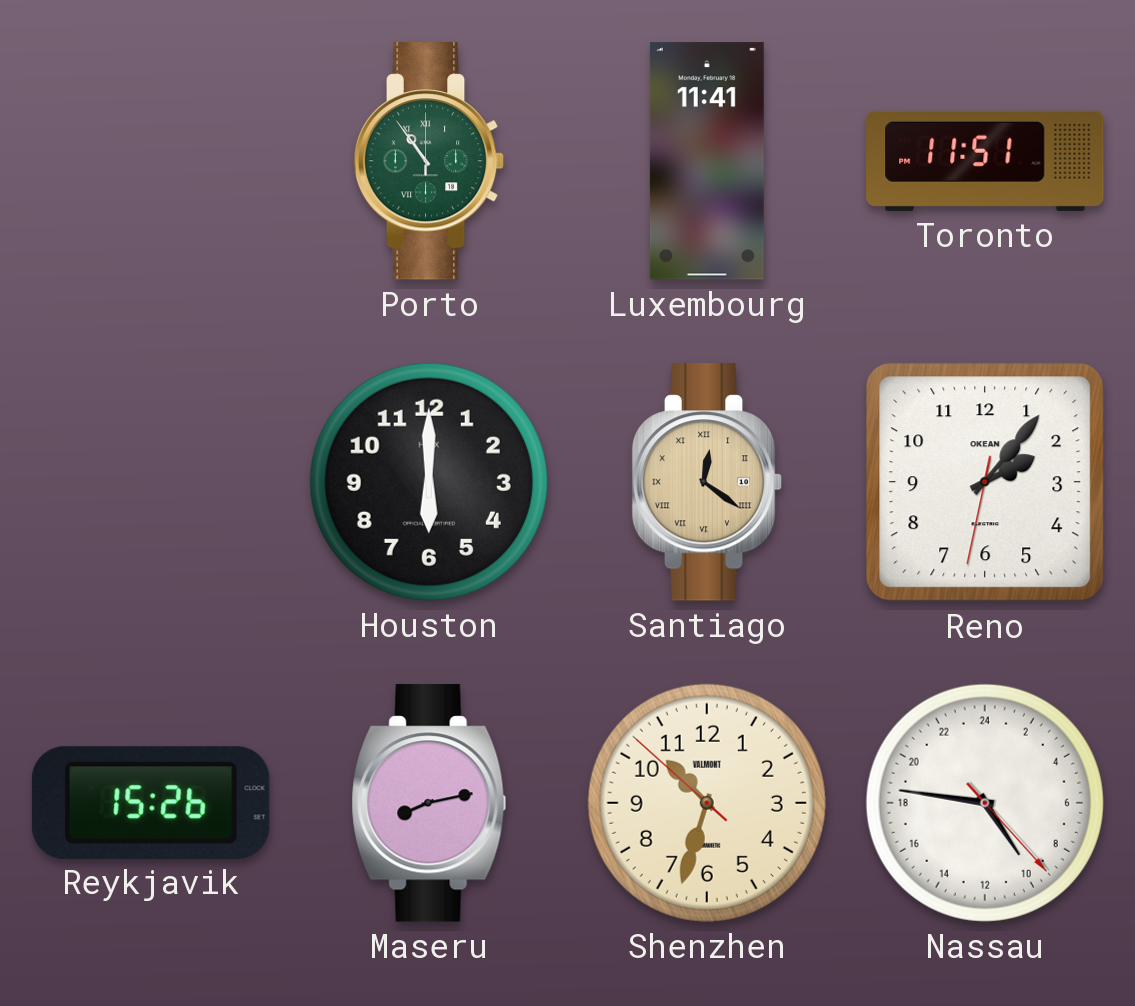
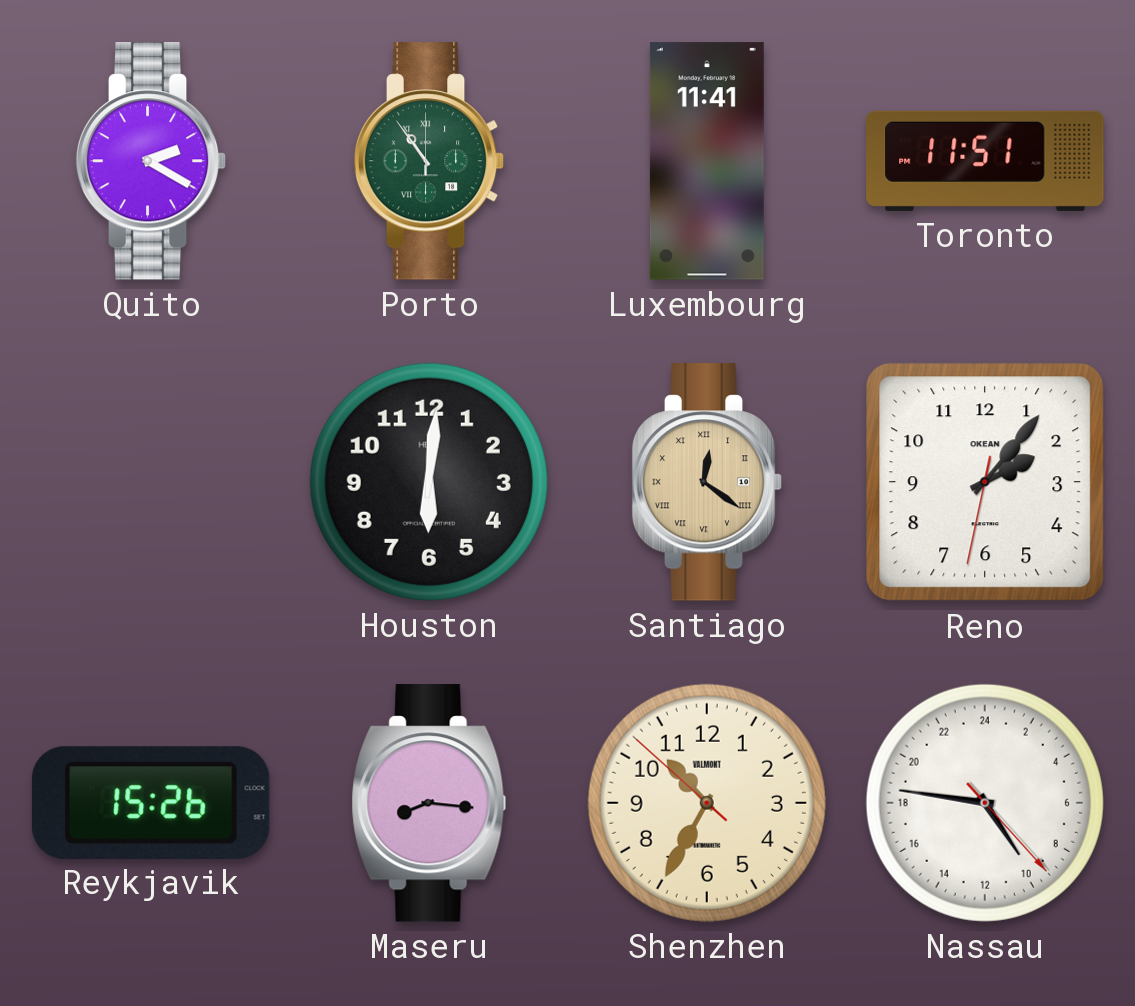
Quito: none -> 2:20
Houston: 6:00 -> 6:01
Maseru: 8:13 -> 8:16
Shenzhen: 10:32 -> 10:34
